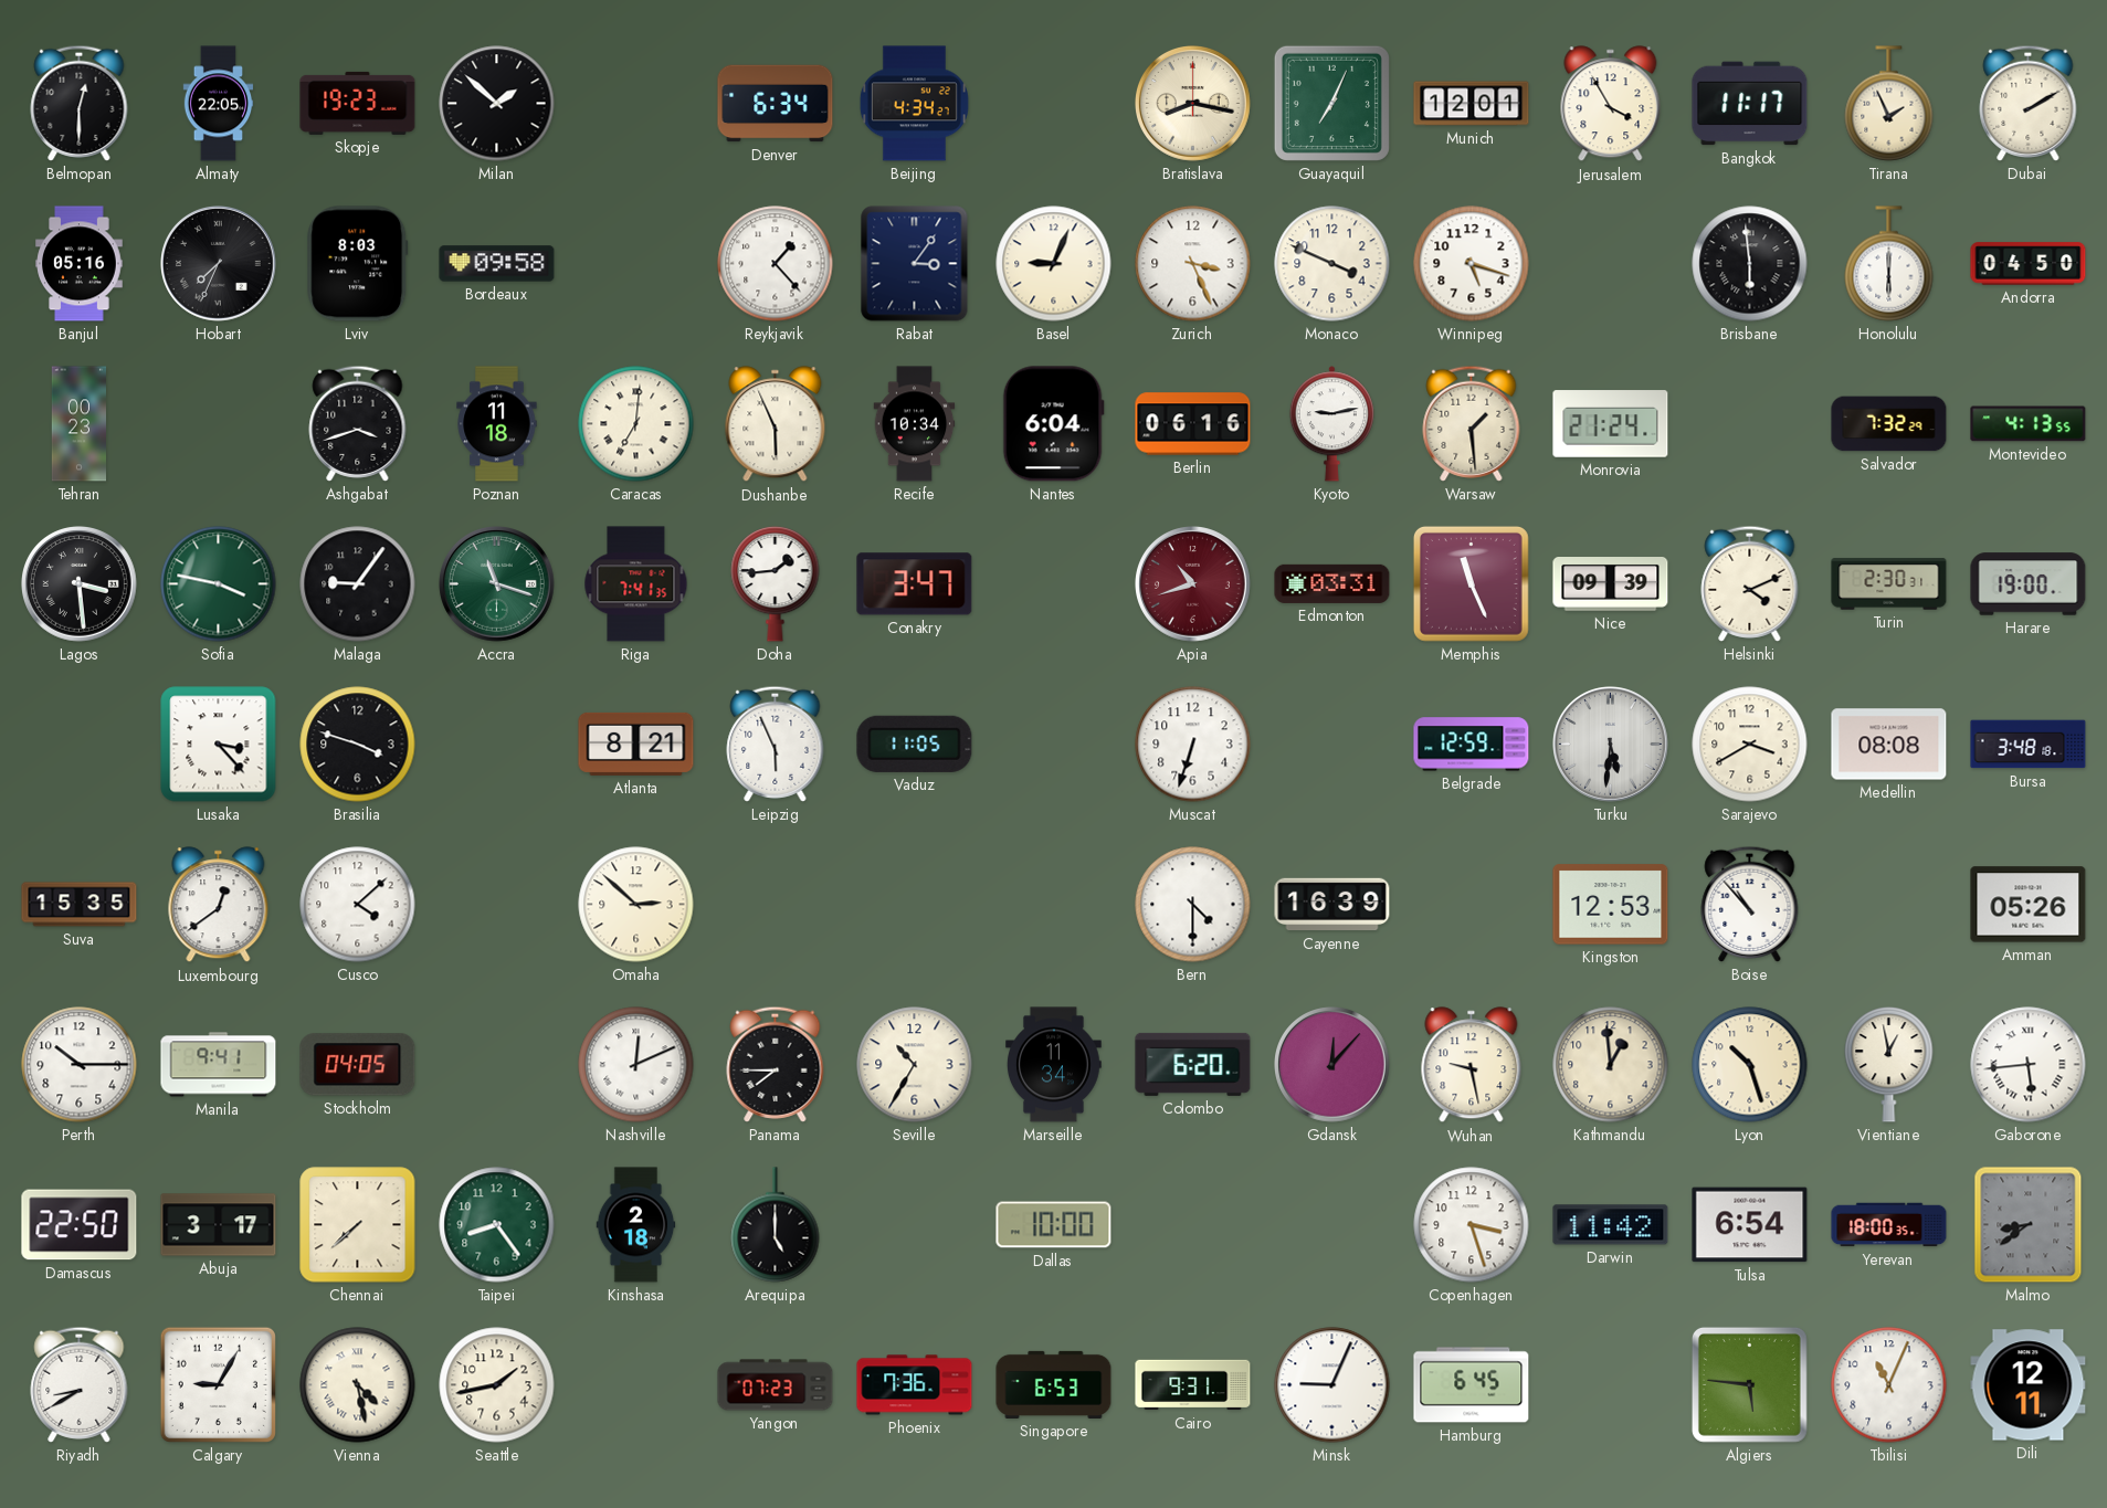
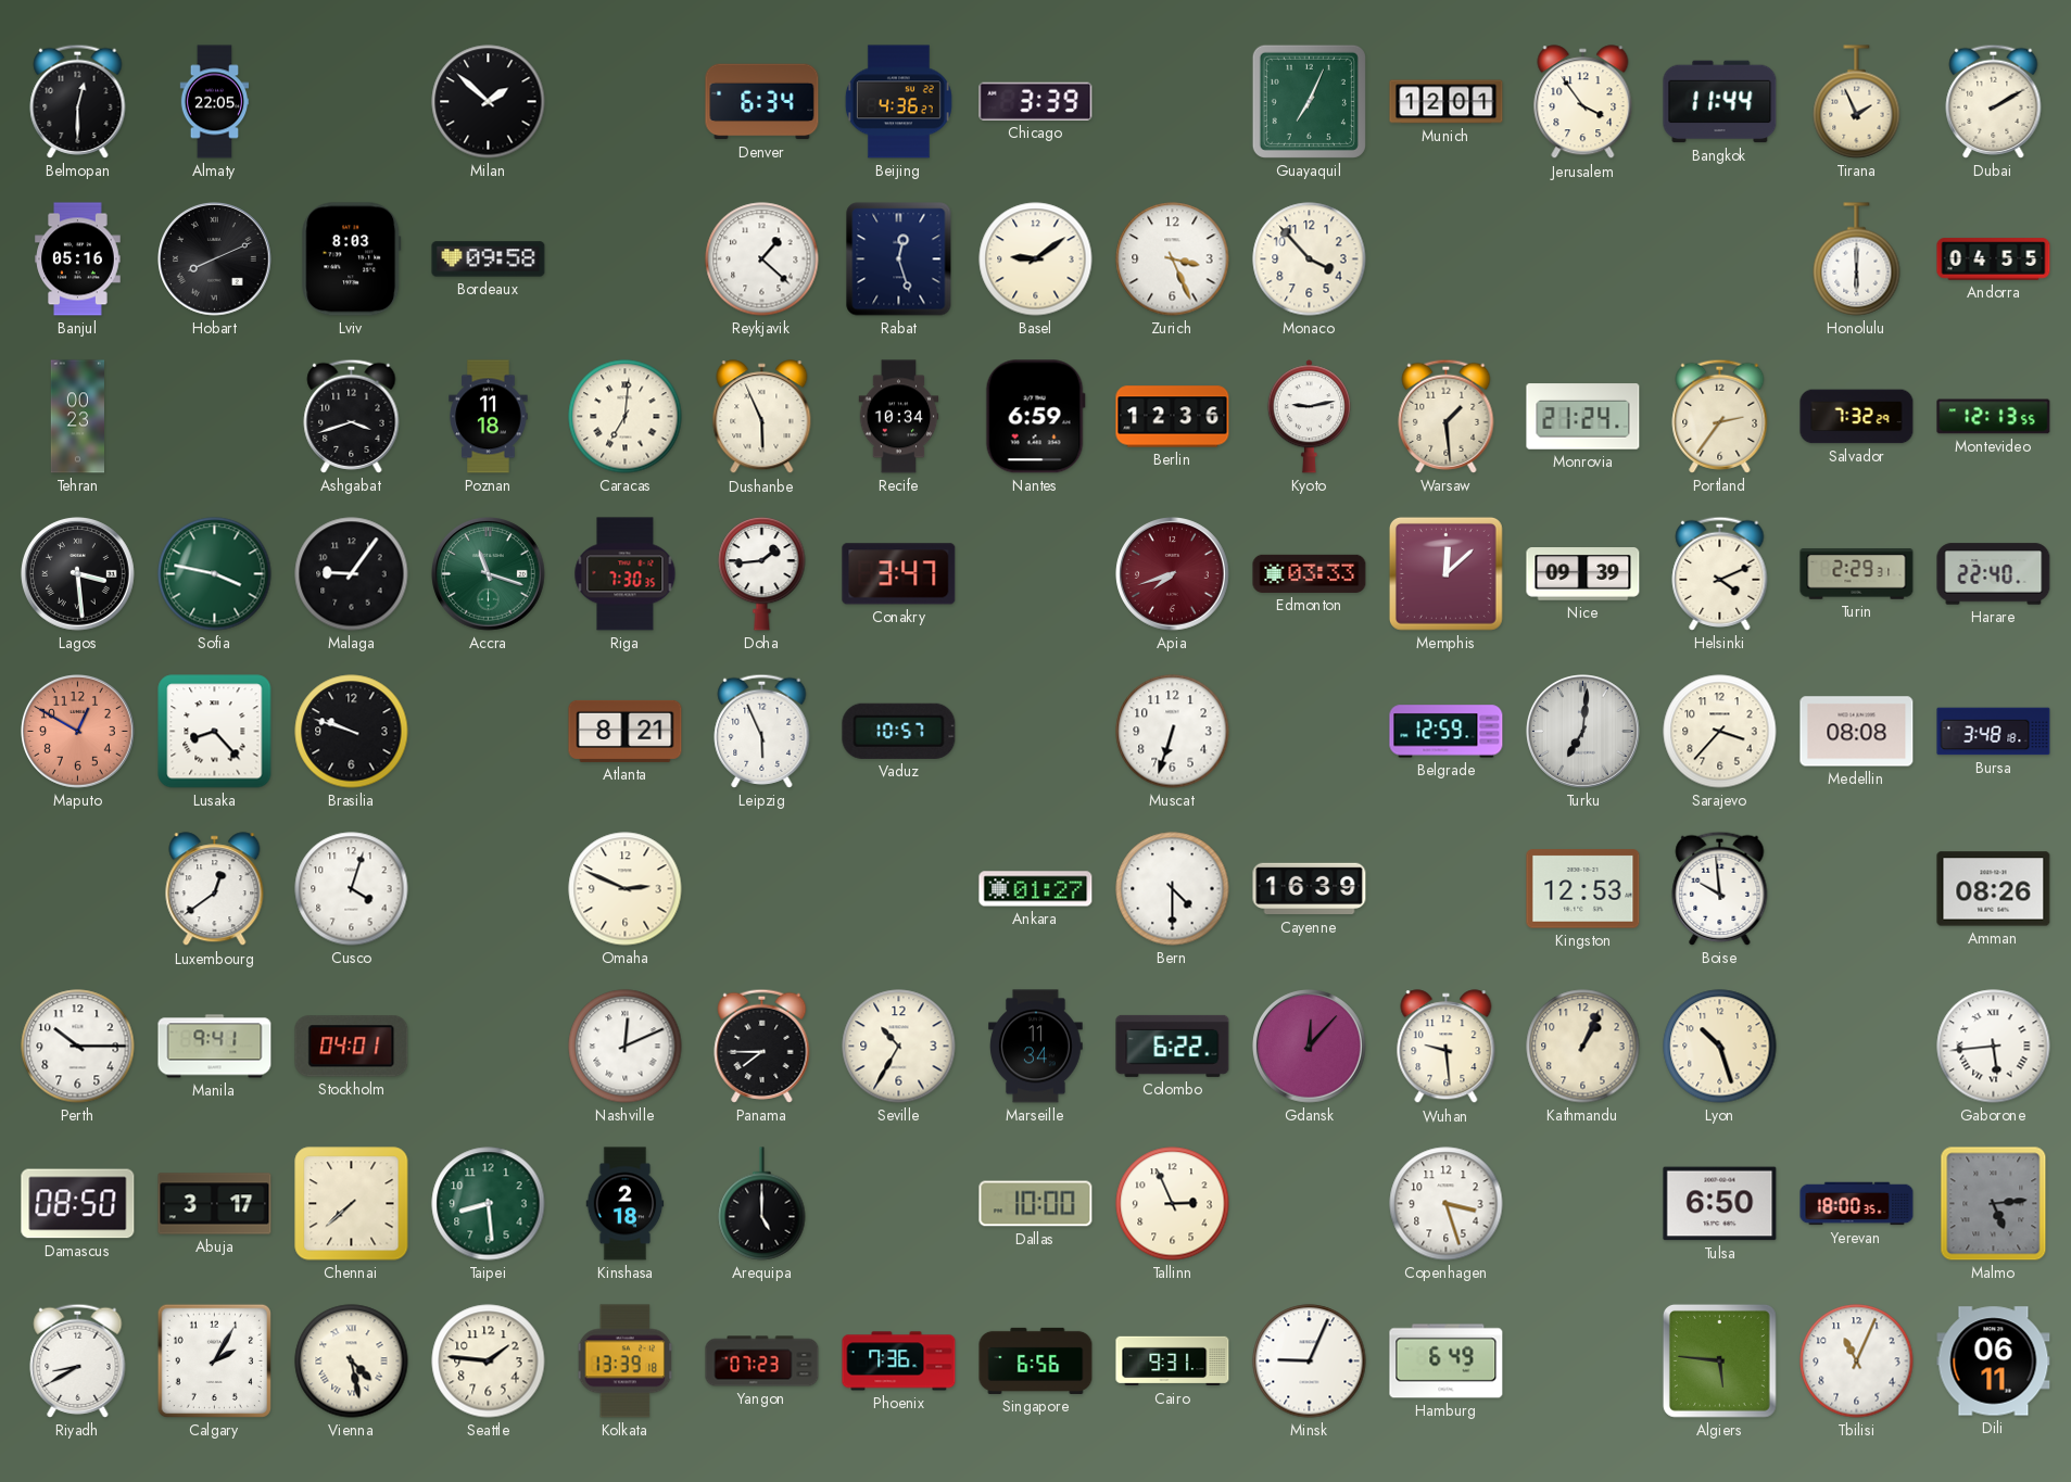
Skopje: 19:23 -> none
Beijing: 4:34 -> 4:36
Chicago: none -> 3:39
Bratislava: 8:17 -> none
Jerusalem: 3:55 -> 3:54
Bangkok: 11:17 -> 11:44
Hobart: 7:34 -> 8:11
Reykjavik: 1:23 -> 1:22
Rabat: 3:06 -> 12:27
Basel: 9:04 -> 9:09
Monaco: 3:49 -> 3:53
Winnipeg: 5:18 -> none
Brisbane: 5:59 -> none
Andorra: 04:50 -> 04:55
Nantes: 6:04 -> 6:59
Berlin: 06:16 -> 12:36
Portland: none -> 2:36
Montevideo: 4:13 -> 12:13
Riga: 7:41 -> 7:30
Apia: 10:42 -> 7:42
Edmonton: 03:31 -> 03:33
Memphis: 11:26 -> 12:08
Turin: 2:30 -> 2:29
Harare: 19:00 -> 22:40
Maputo: none -> 12:50
Lusaka: 3:23 -> 8:23
Brasilia: 3:48 -> 9:48
Vaduz: 11:05 -> 10:57
Turku: 5:31 -> 7:01
Sarajevo: 3:40 -> 3:37
Suva: 15:35 -> none
Cusco: 4:08 -> 4:03
Omaha: 2:52 -> 2:49
Ankara: none -> 01:27
Boise: 10:53 -> 9:59
Amman: 05:26 -> 08:26
Stockholm: 04:05 -> 04:01
Colombo: 6:20 -> 6:22
Wuhan: 9:28 -> 9:29
Kathmandu: 12:59 -> 1:04
Vientiane: 12:58 -> none
Damascus: 22:50 -> 08:50
Taipei: 8:24 -> 8:29
Tallinn: none -> 2:56
Darwin: 11:42 -> none
Tulsa: 6:54 -> 6:50
Malmo: 8:39 -> 5:14
Calgary: 9:05 -> 2:05
Seattle: 1:43 -> 1:46
Kolkata: none -> 13:39
Singapore: 6:53 -> 6:56
Hamburg: 6:45 -> 6:49
Dili: 12:11 -> 06:11
